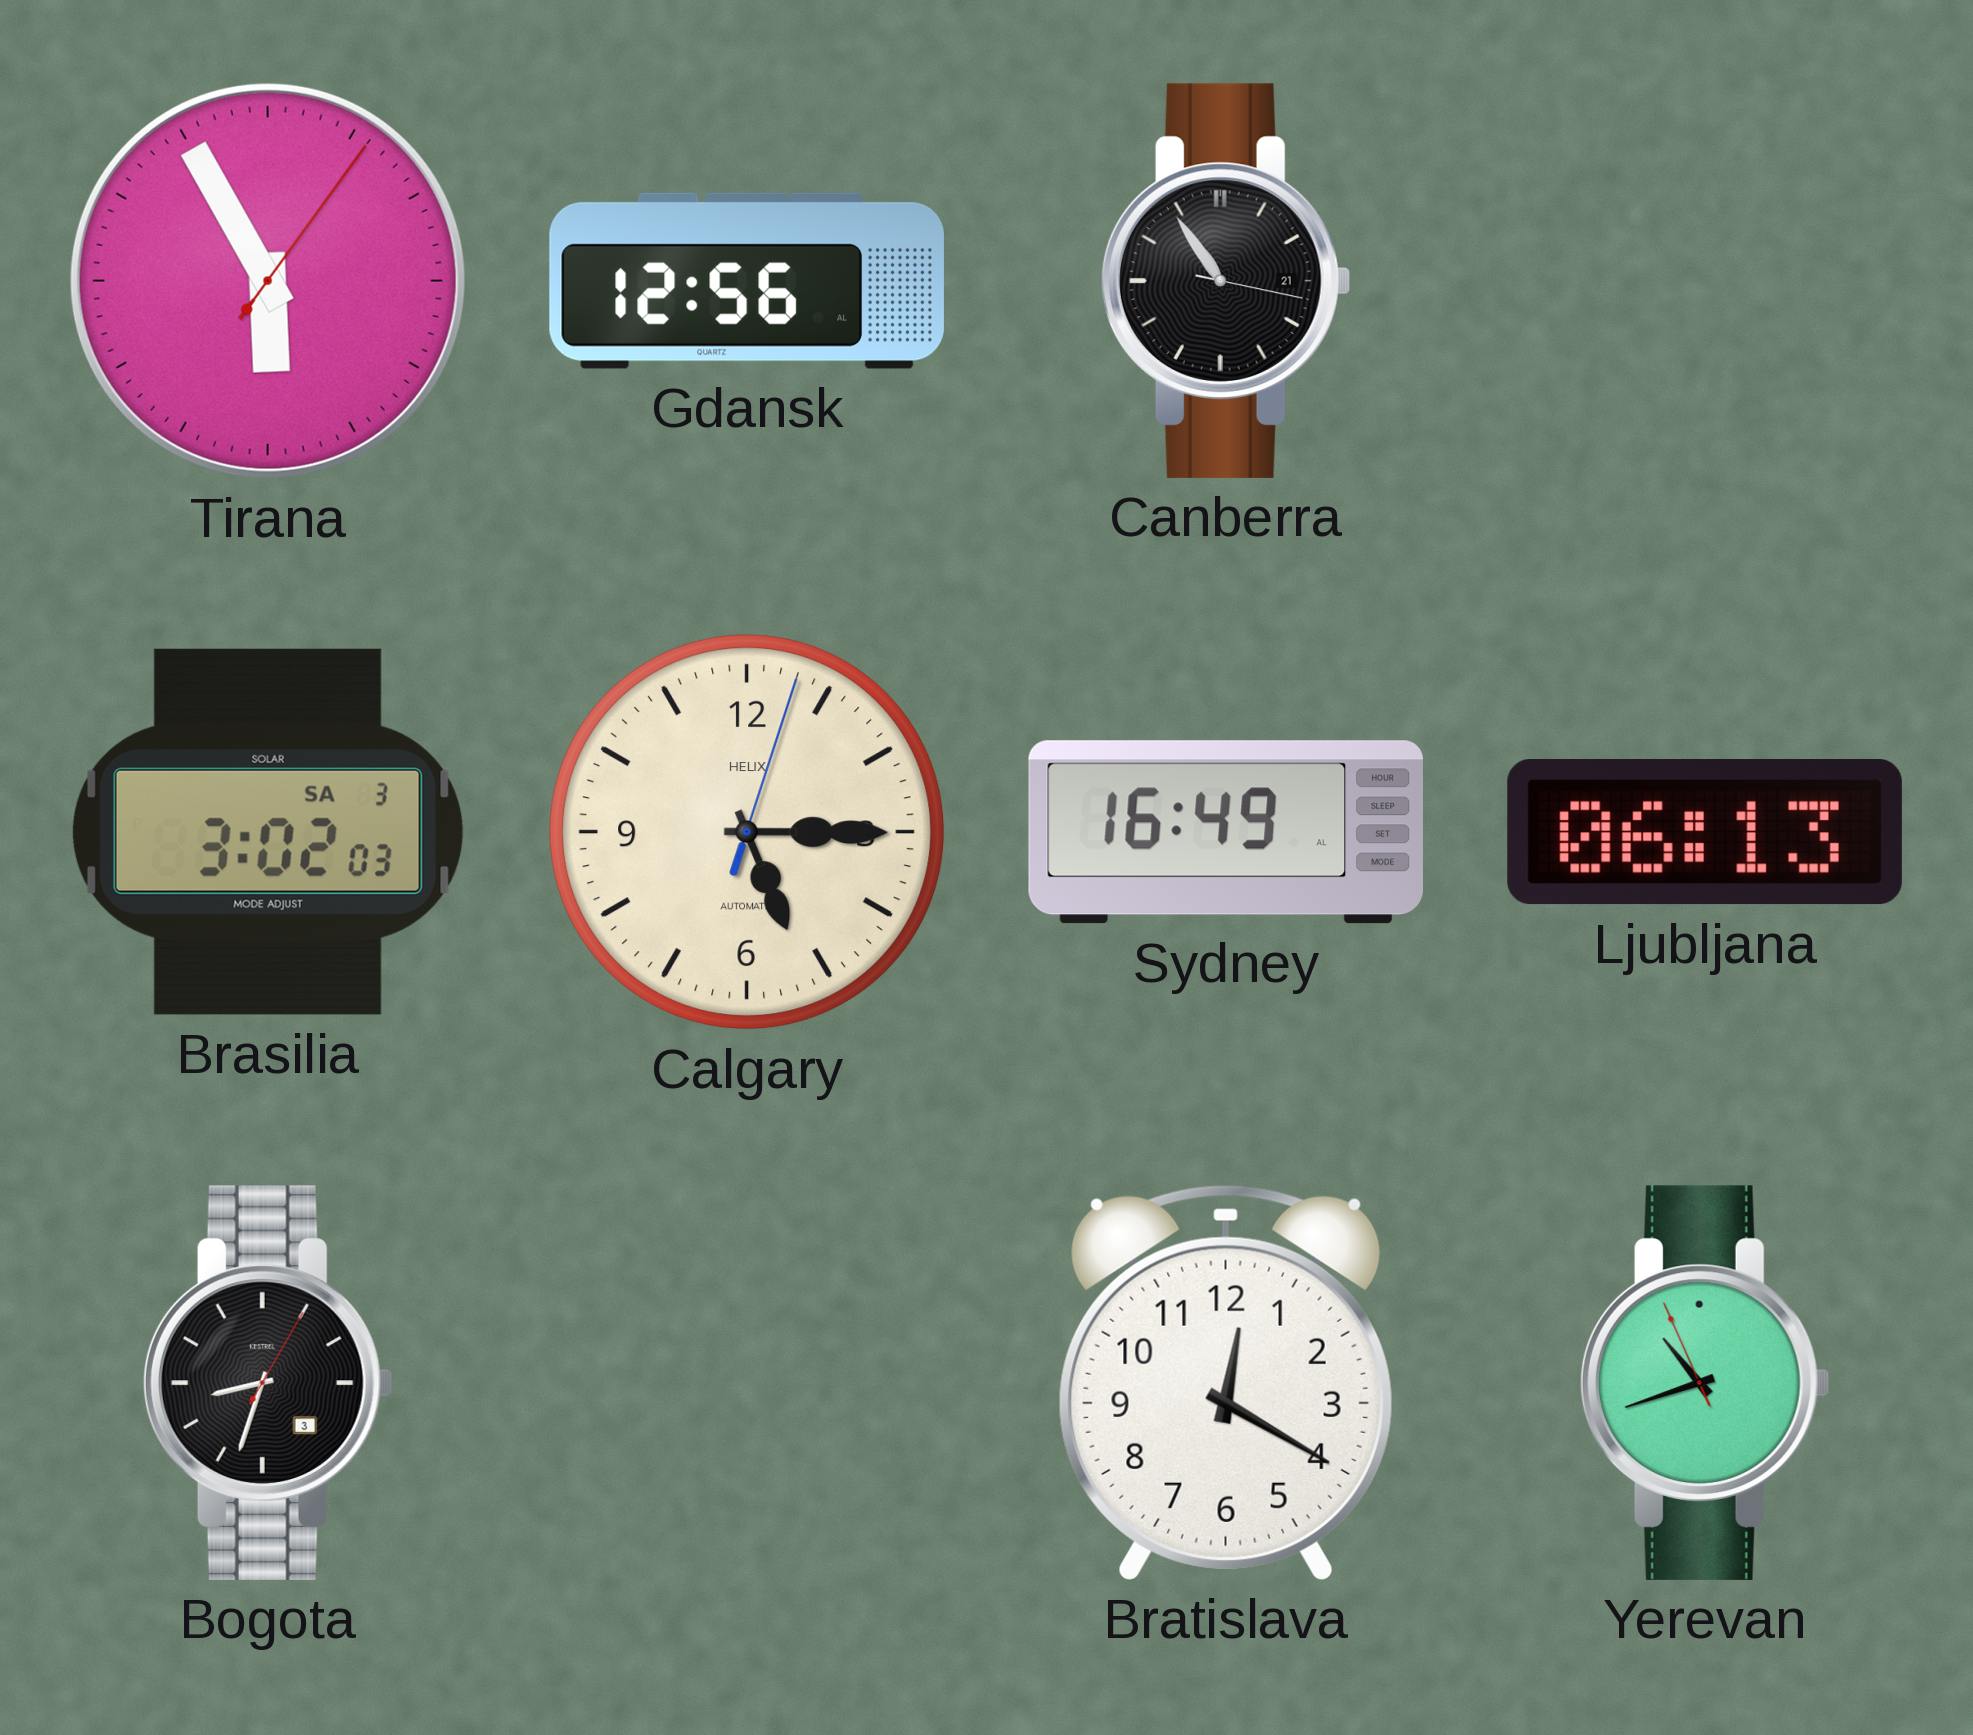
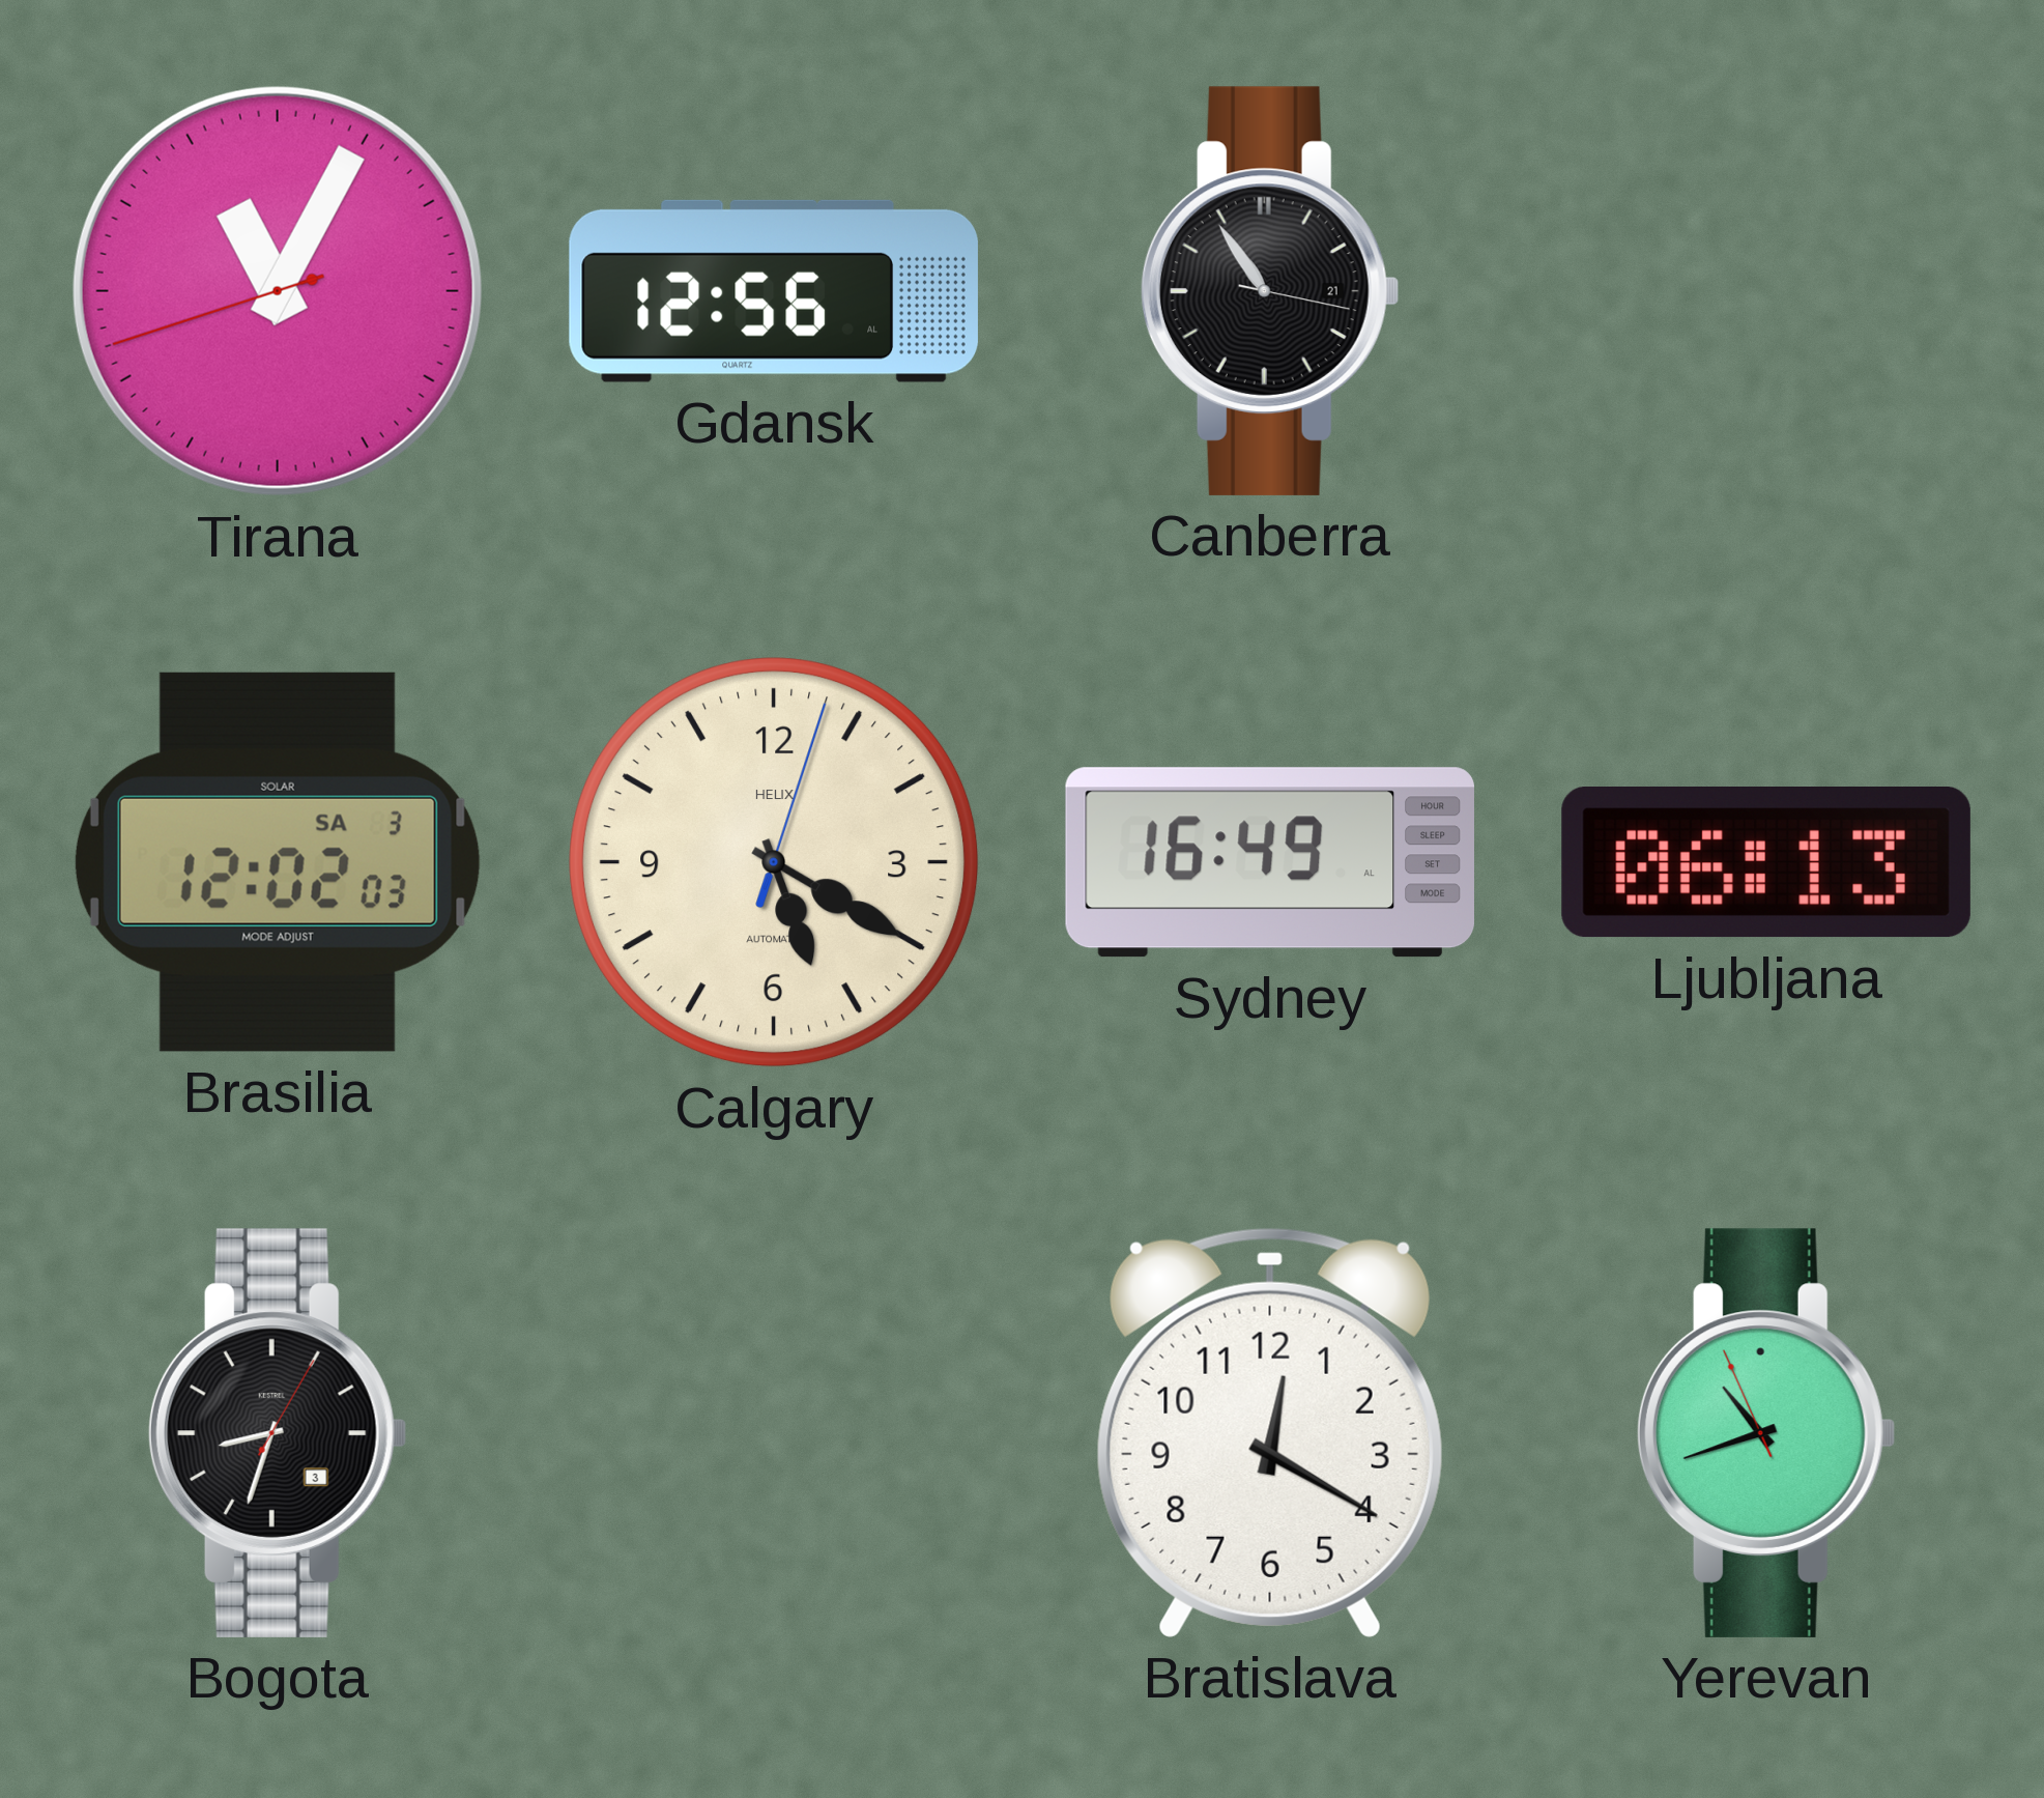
Tirana: 5:55 -> 11:04
Brasilia: 3:02 -> 12:02
Calgary: 5:15 -> 5:20
